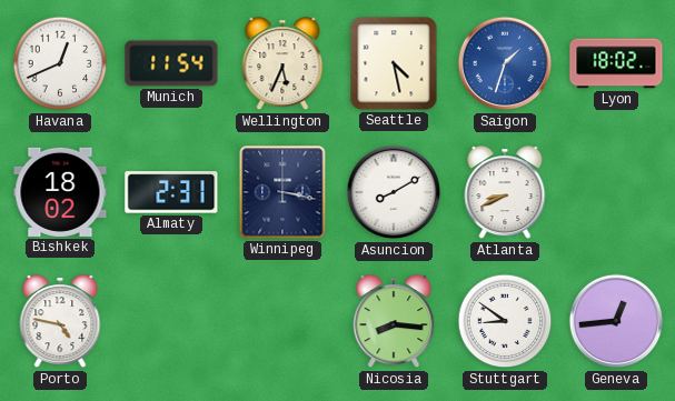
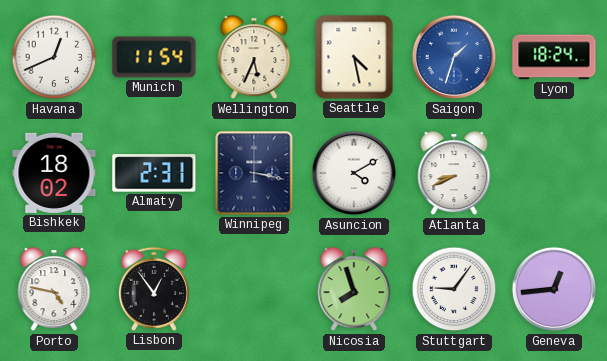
Lyon: 18:02 -> 18:24
Asuncion: 8:10 -> 4:10
Lisbon: none -> 12:54
Nicosia: 8:16 -> 7:57
Stuttgart: 8:51 -> 9:06
